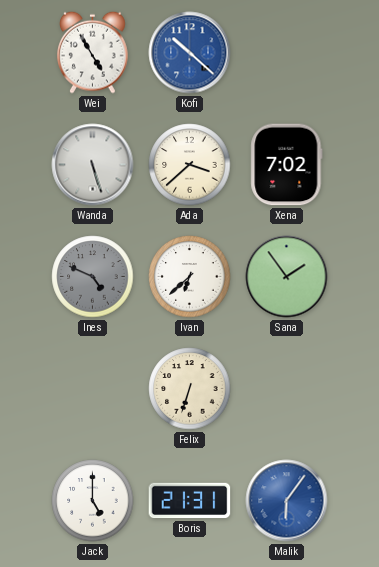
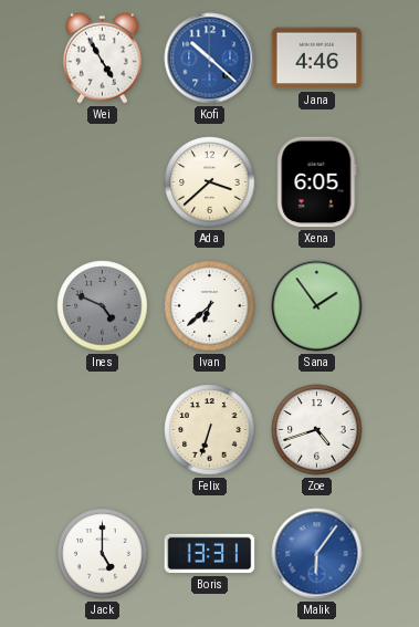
Jana: none -> 4:46
Wanda: 5:27 -> none
Xena: 7:02 -> 6:05
Zoe: none -> 4:42
Boris: 21:31 -> 13:31
